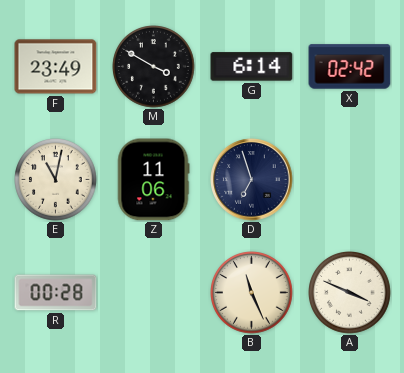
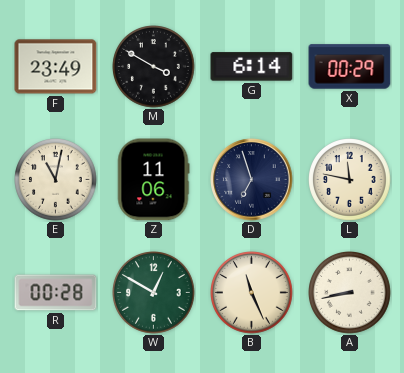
X: 02:42 -> 00:29
L: none -> 11:47
W: none -> 12:50
A: 3:49 -> 8:43
